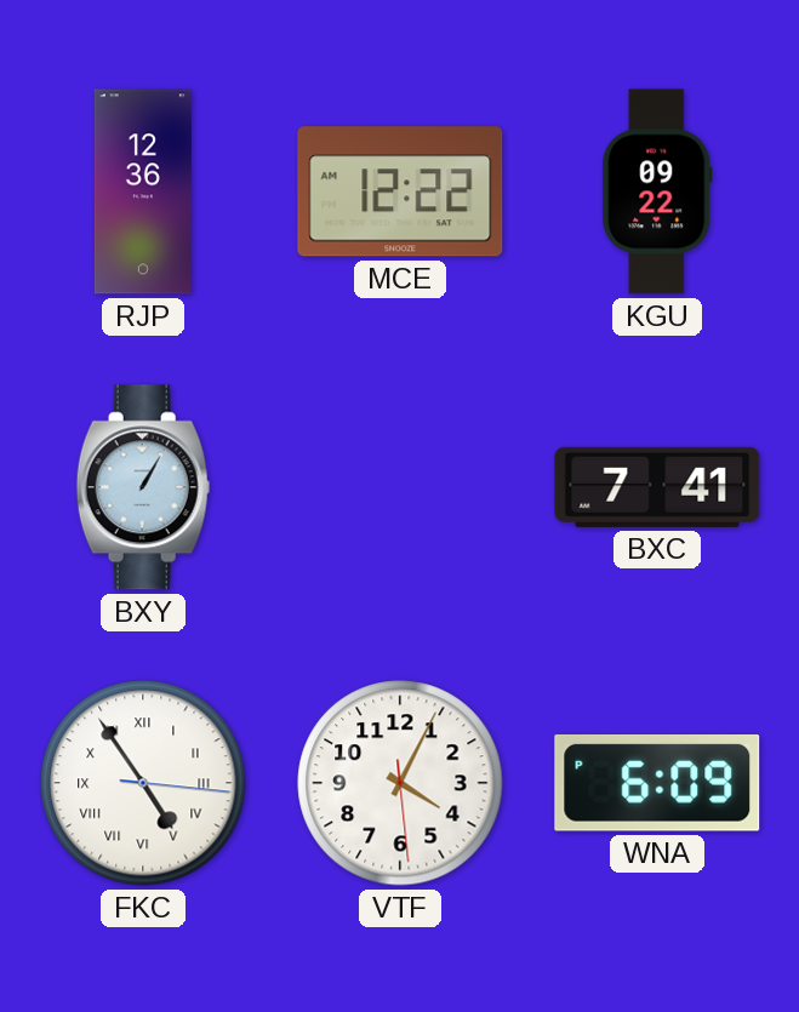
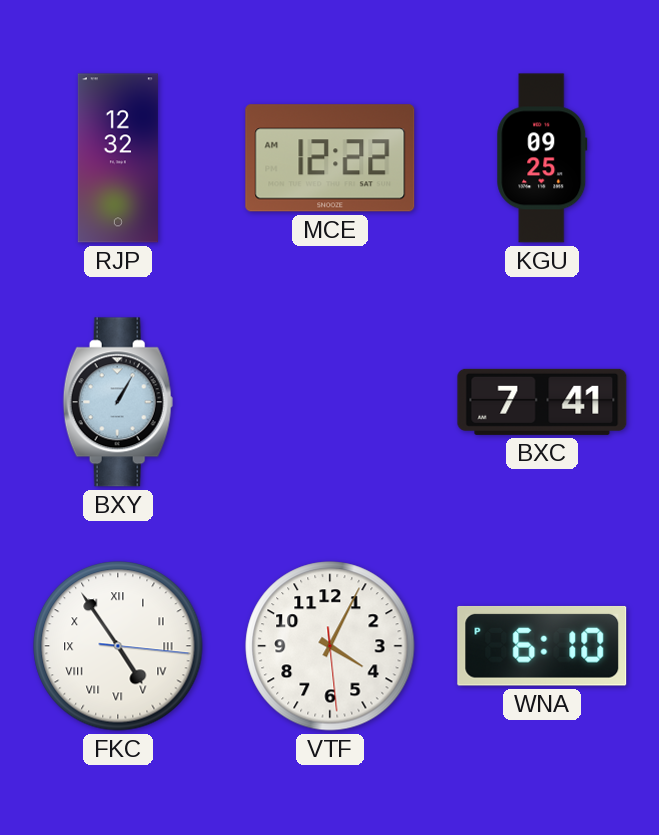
RJP: 12:36 -> 12:32
KGU: 09:22 -> 09:25
WNA: 6:09 -> 6:10
